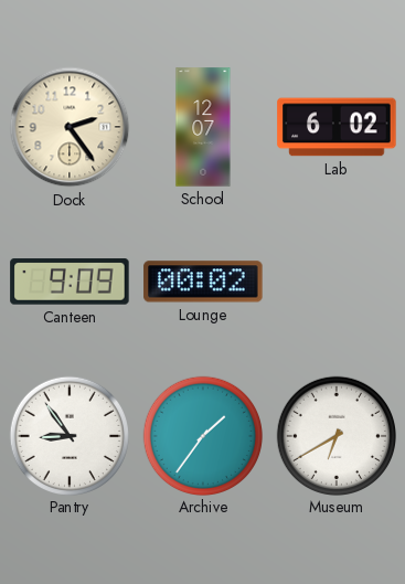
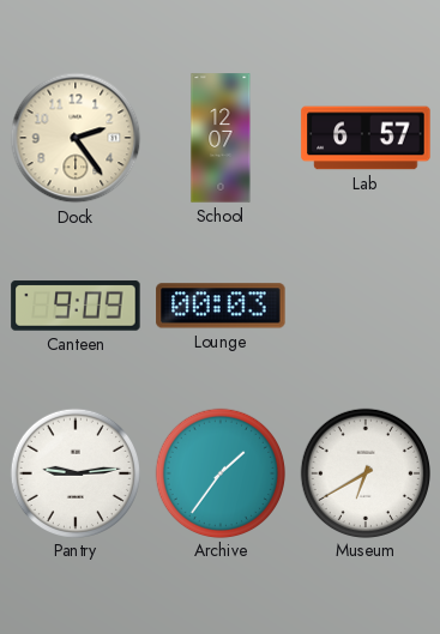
Lab: 6:02 -> 6:57
Lounge: 00:02 -> 00:03
Pantry: 8:54 -> 9:14
